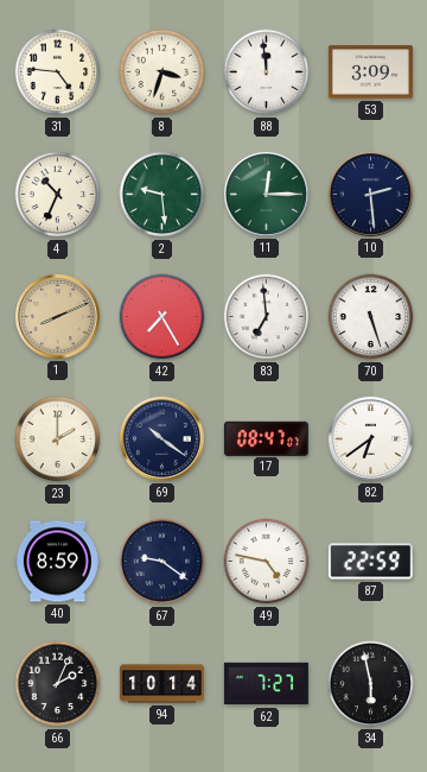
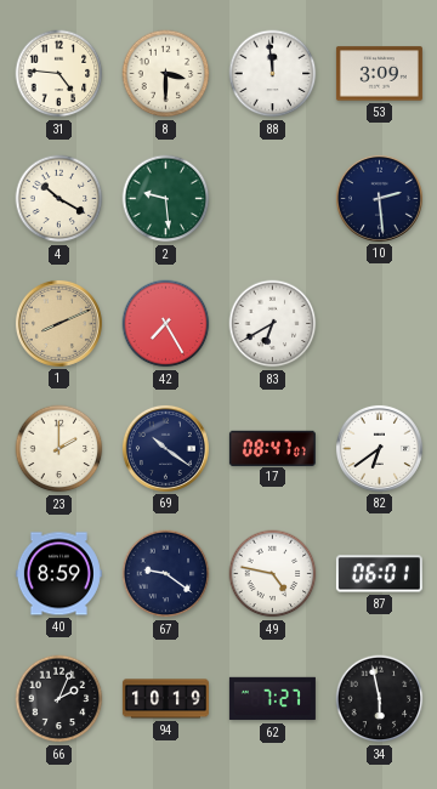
8: 3:33 -> 3:30
4: 10:34 -> 10:20
11: 12:15 -> none
83: 6:59 -> 6:40
70: 5:27 -> none
87: 22:59 -> 06:01
94: 10:14 -> 10:19
